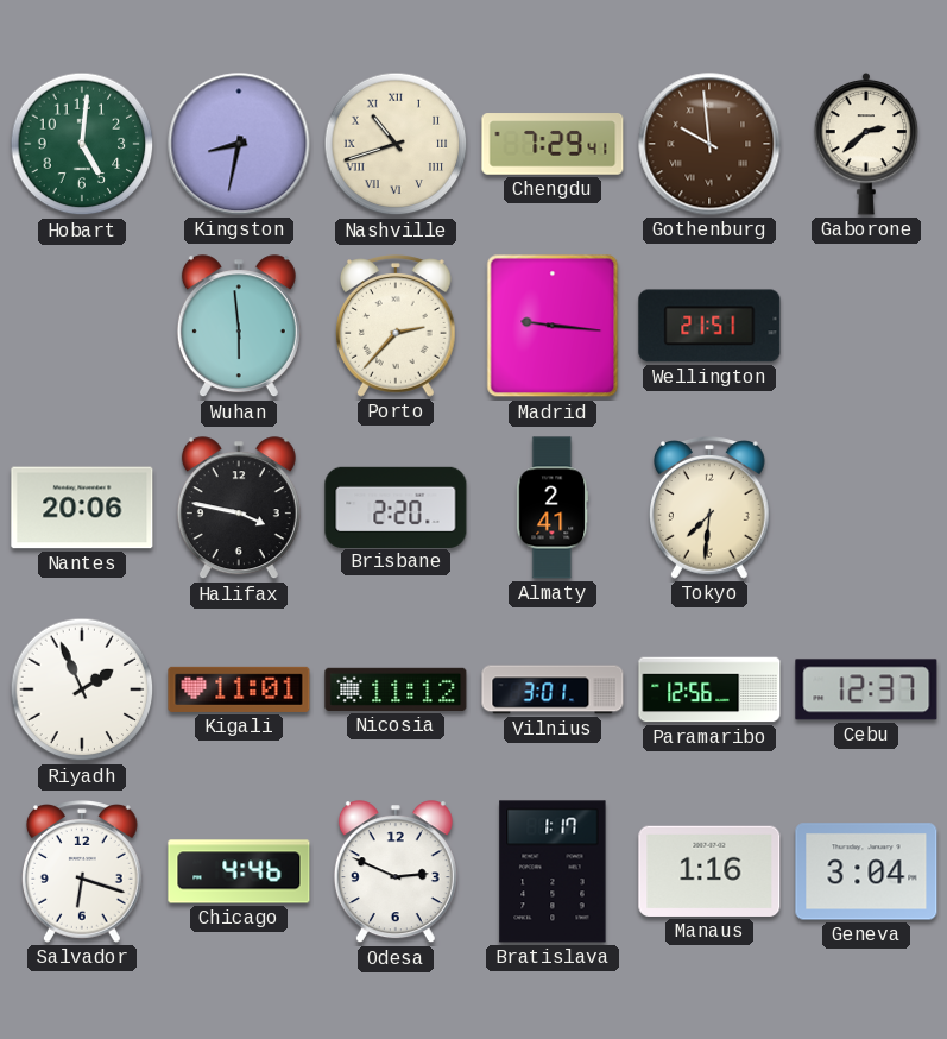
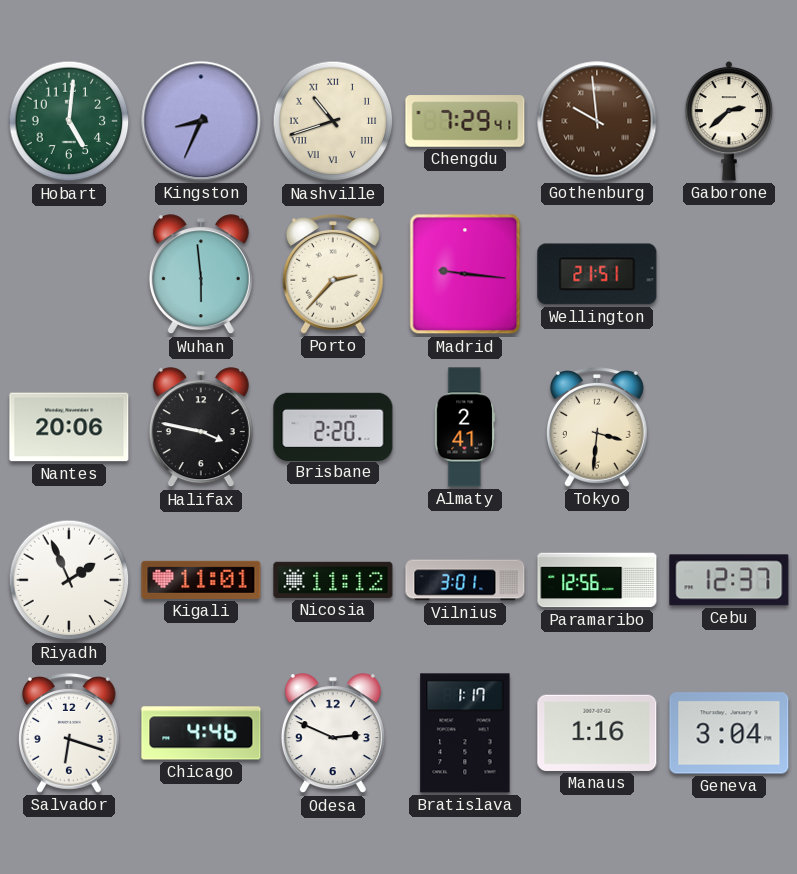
Kingston: 8:32 -> 8:34
Tokyo: 7:31 -> 3:31
